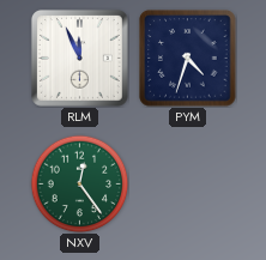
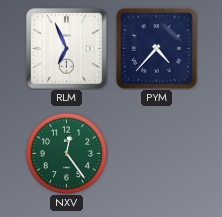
RLM: 11:56 -> 6:56
PYM: 4:33 -> 4:37
